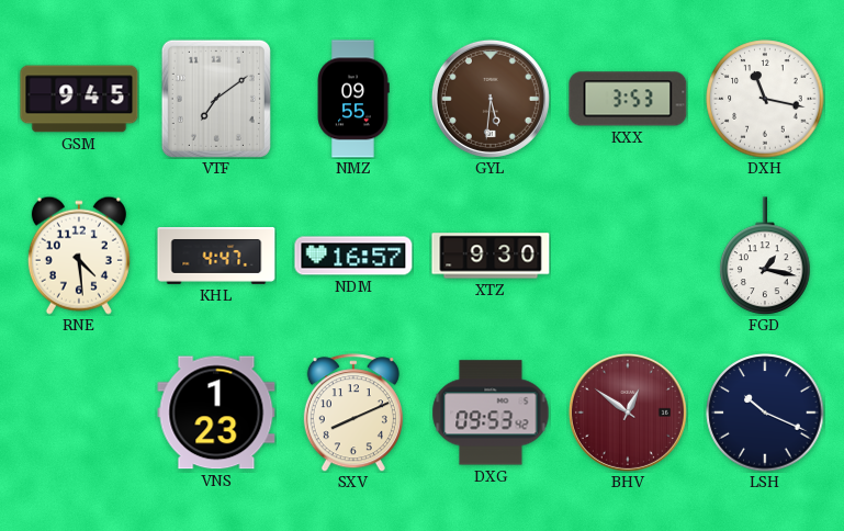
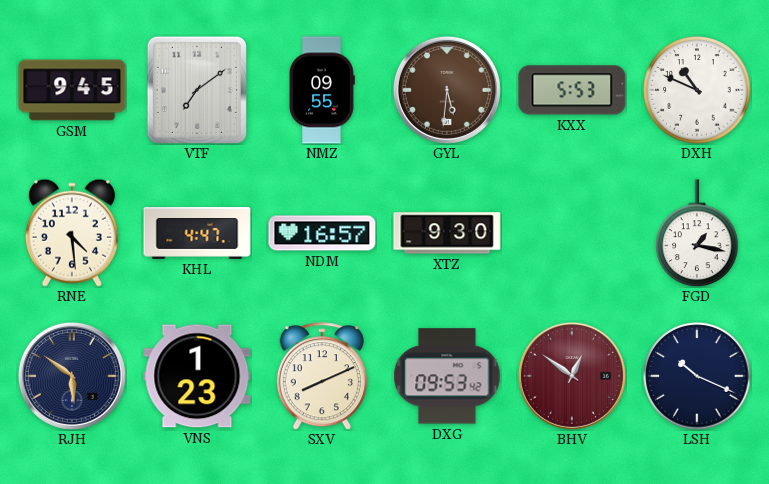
KXX: 3:53 -> 5:53
DXH: 11:17 -> 10:49
RJH: none -> 5:51
